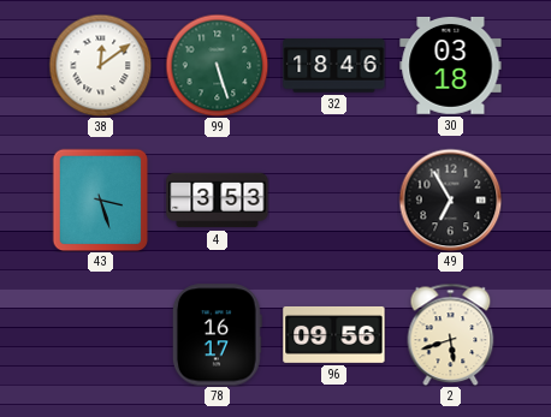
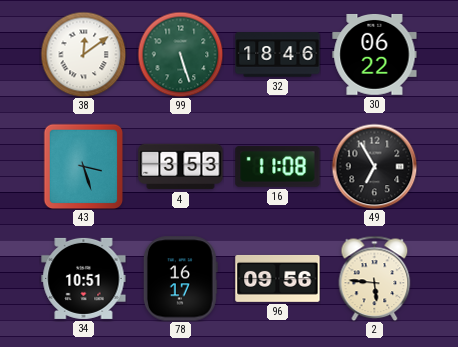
30: 03:18 -> 06:22
16: none -> 11:08
34: none -> 10:51
2: 5:42 -> 5:46
